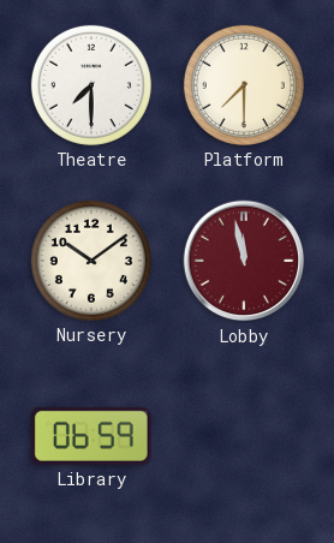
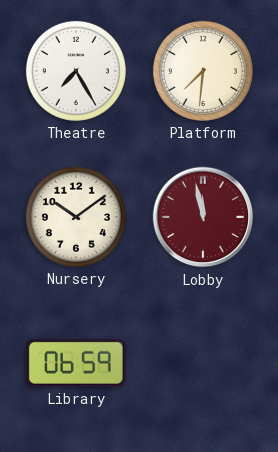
Theatre: 7:30 -> 7:25
Platform: 7:30 -> 7:31
